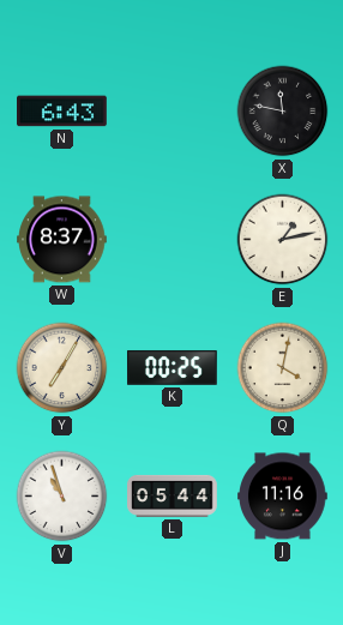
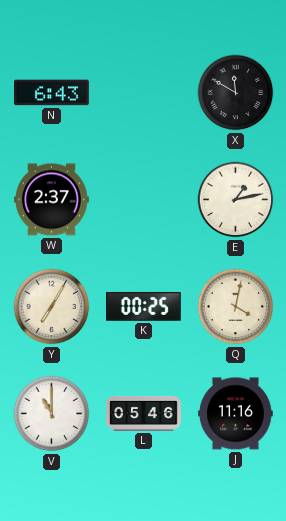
X: 11:47 -> 11:50
W: 8:37 -> 2:37
V: 10:57 -> 11:00
L: 05:44 -> 05:46
